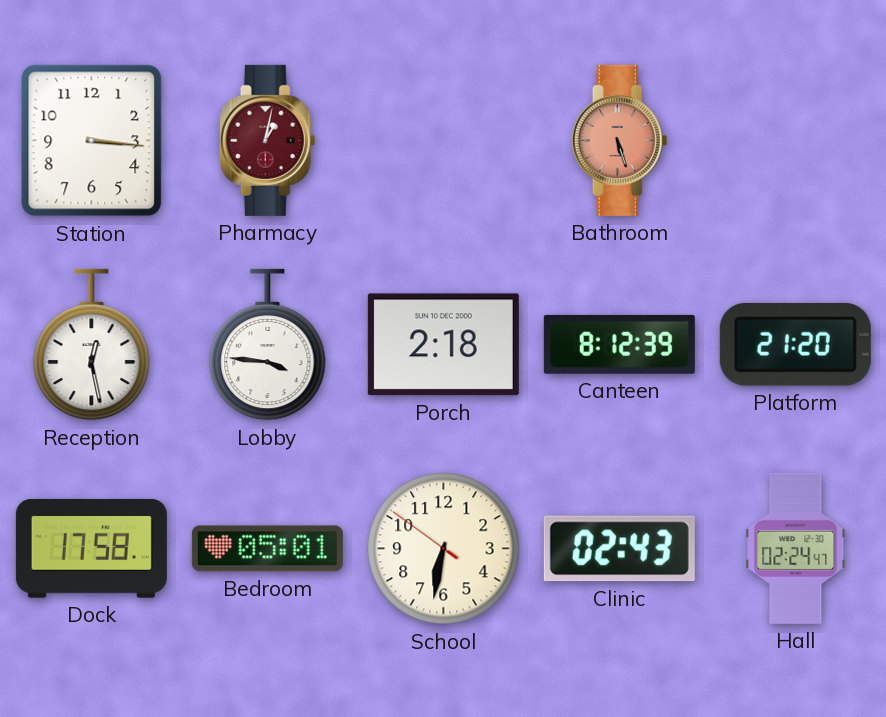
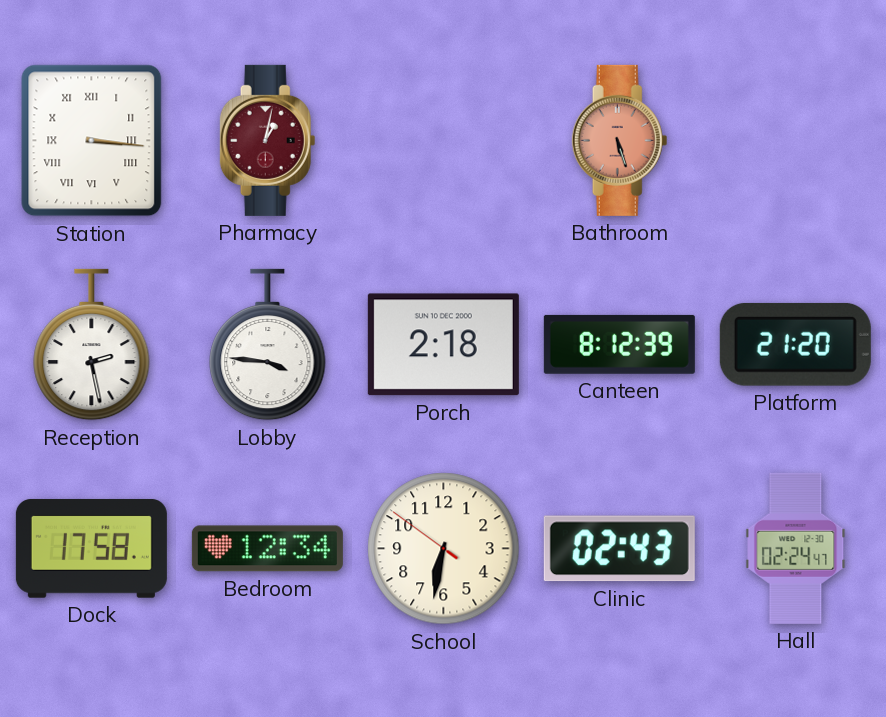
Station numerals: Arabic -> Roman
Reception: 12:28 -> 2:28
Bedroom: 05:01 -> 12:34
